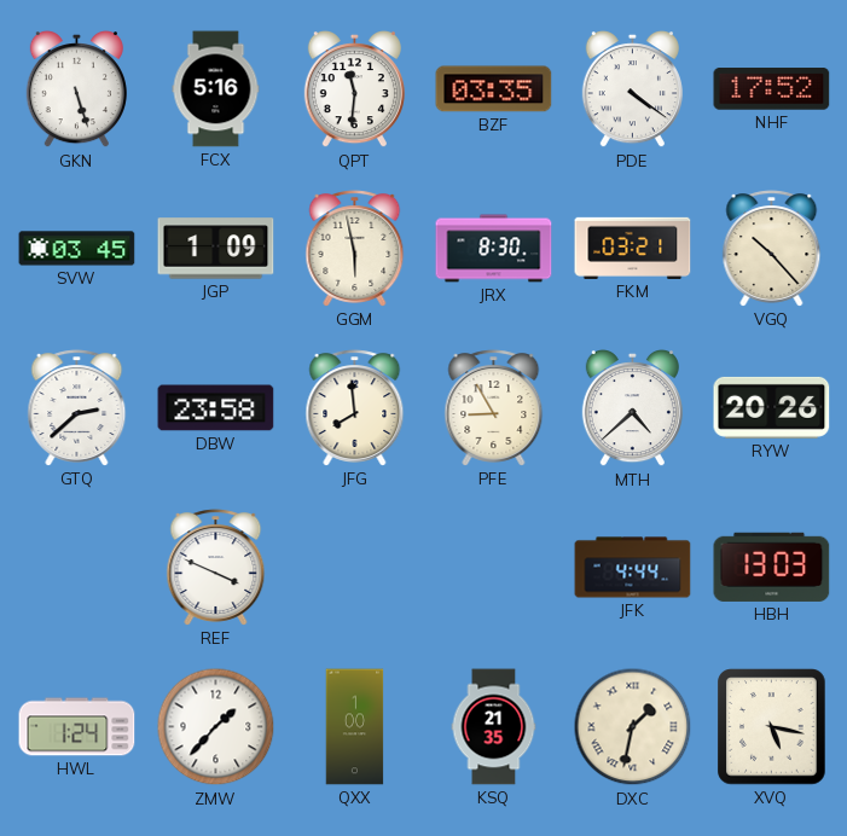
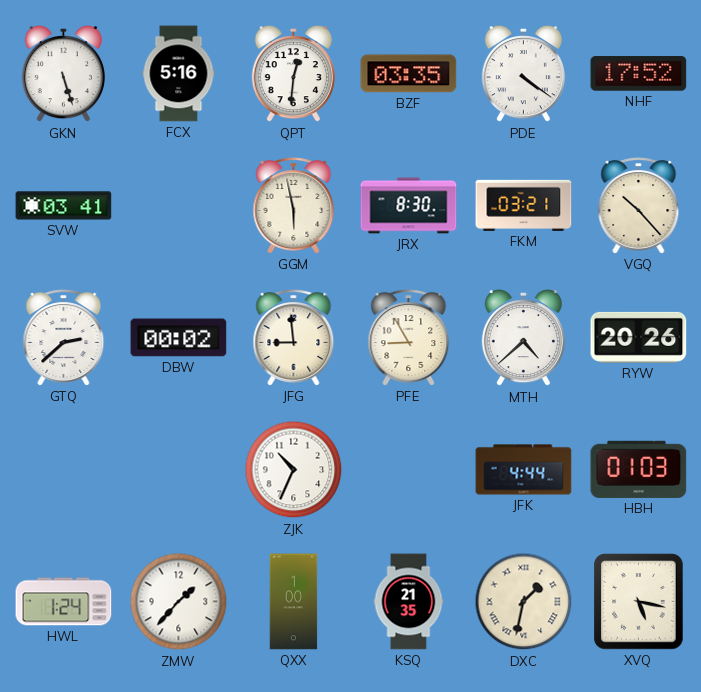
QPT: 11:31 -> 12:31
SVW: 03:45 -> 03:41
JGP: 1:09 -> none
DBW: 23:58 -> 00:02
JFG: 7:59 -> 8:59
REF: 3:49 -> none
ZJK: none -> 10:34
HBH: 13:03 -> 01:03
